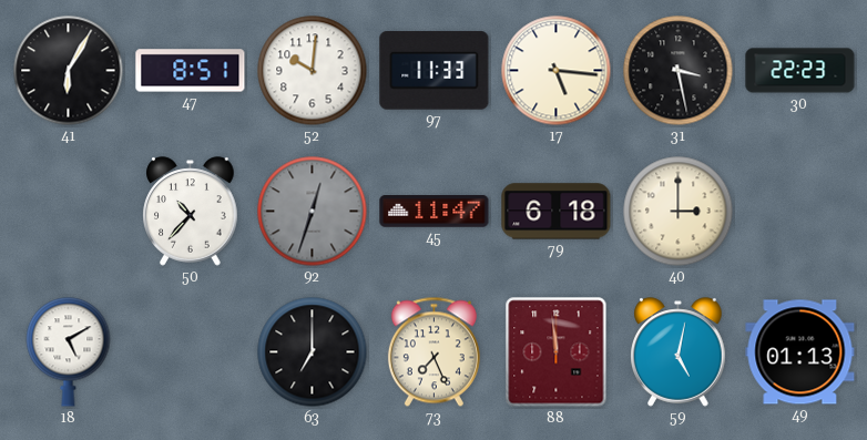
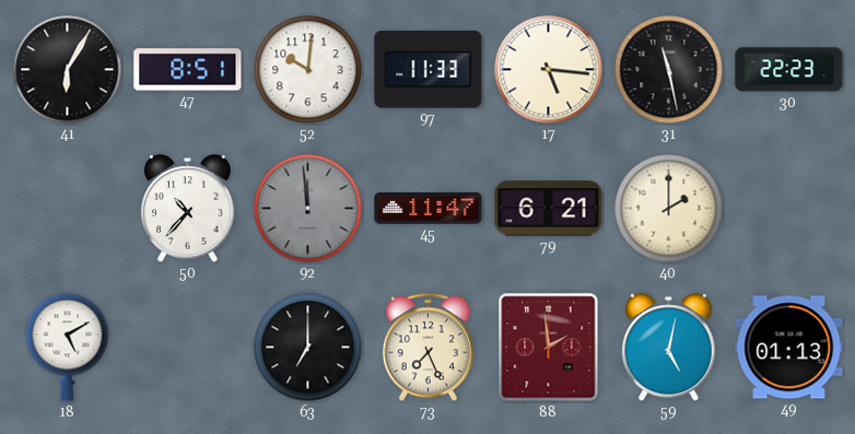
31: 3:28 -> 11:28
92: 12:33 -> 11:59
79: 6:18 -> 6:21
40: 3:00 -> 2:00
88: 11:59 -> 1:59
